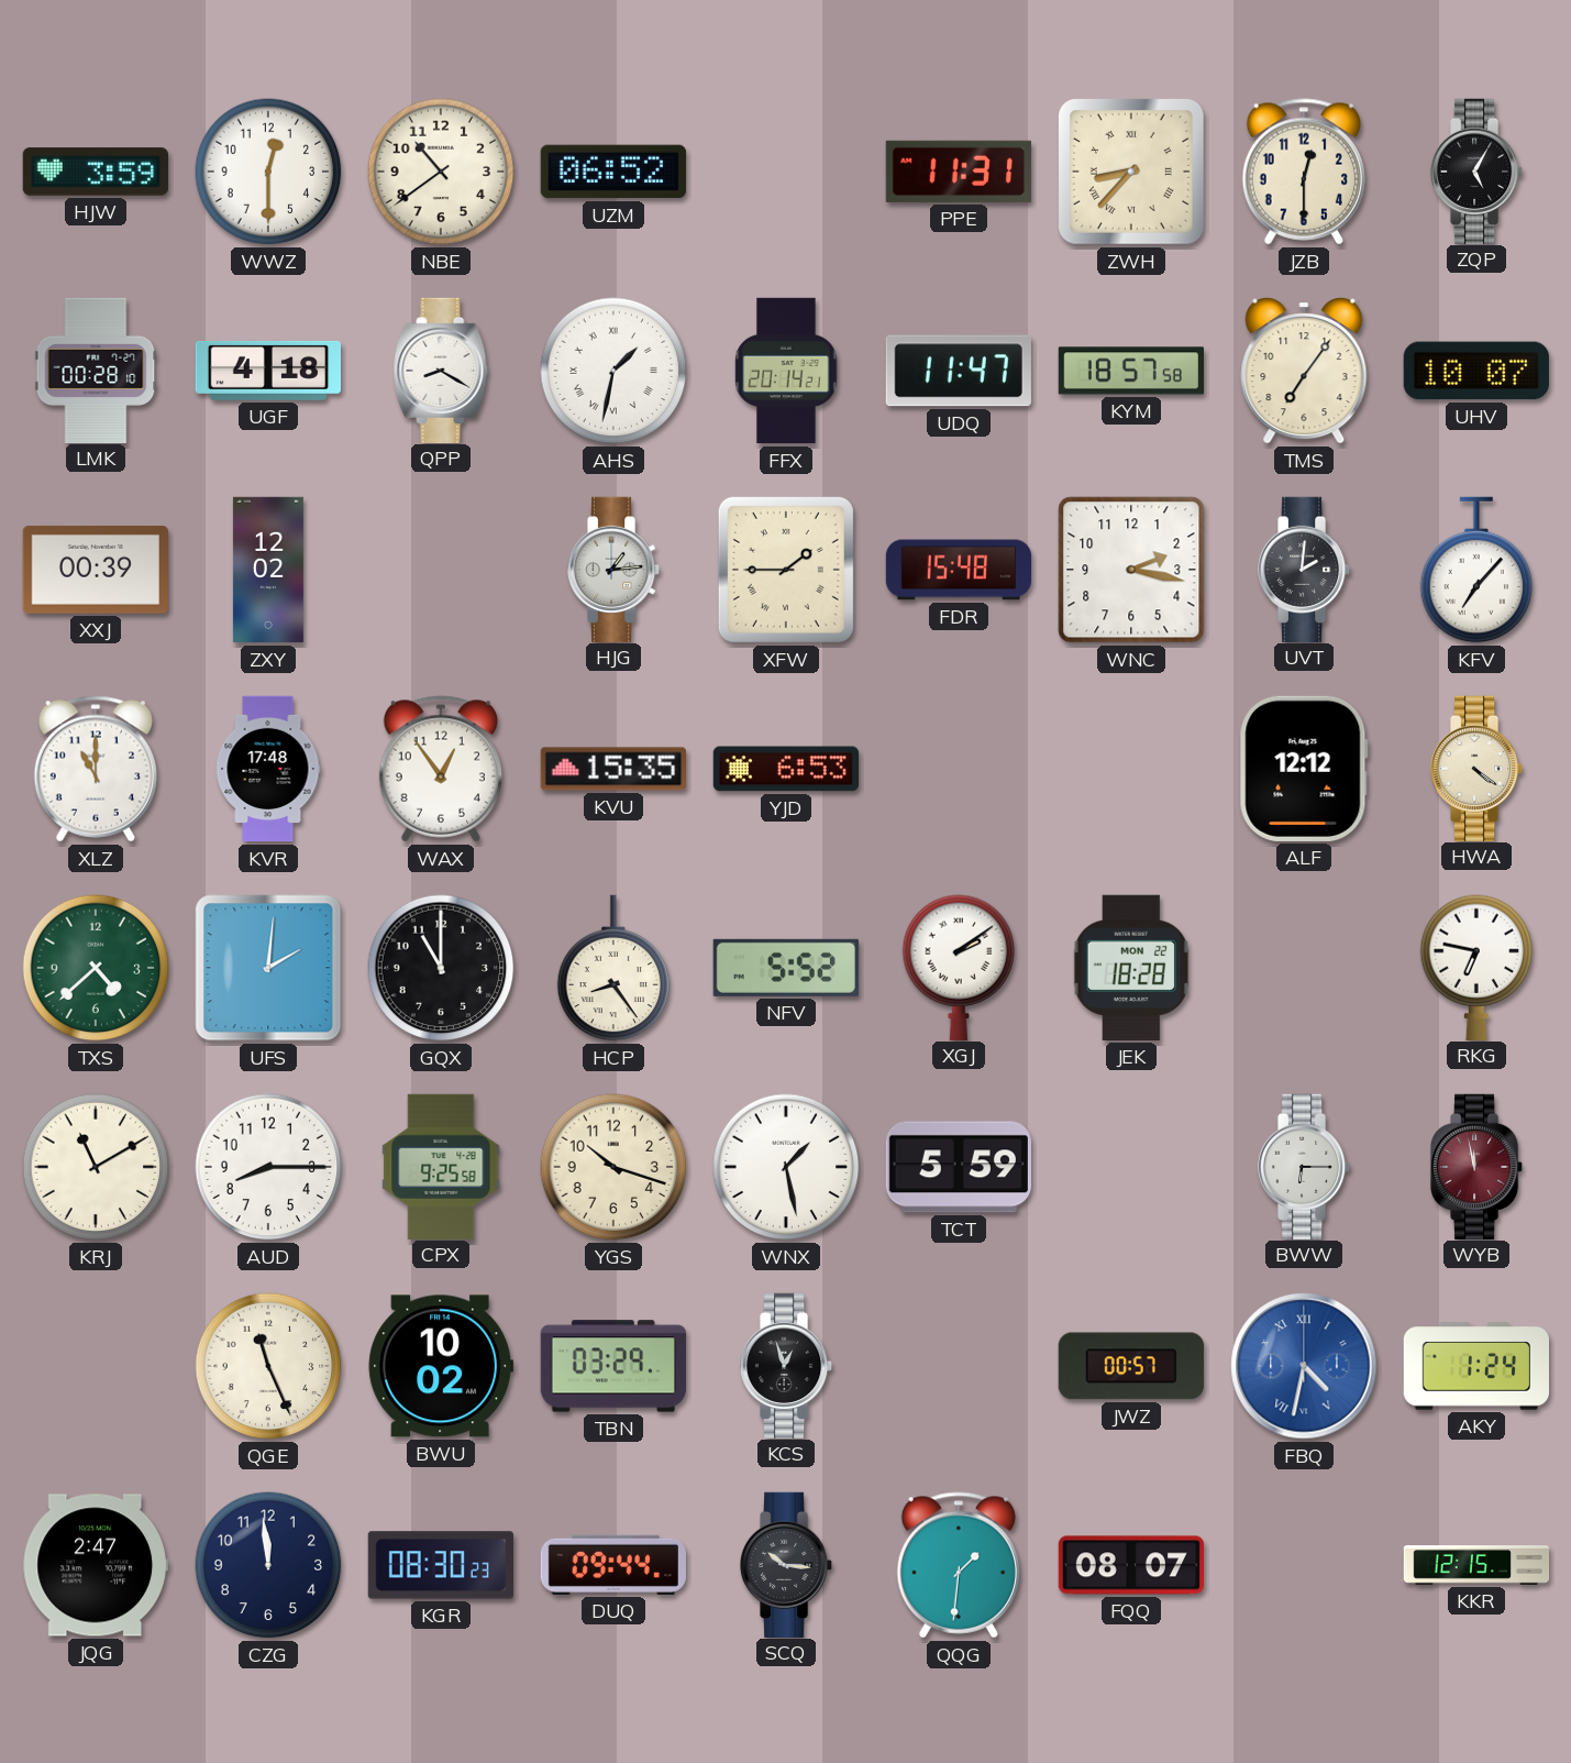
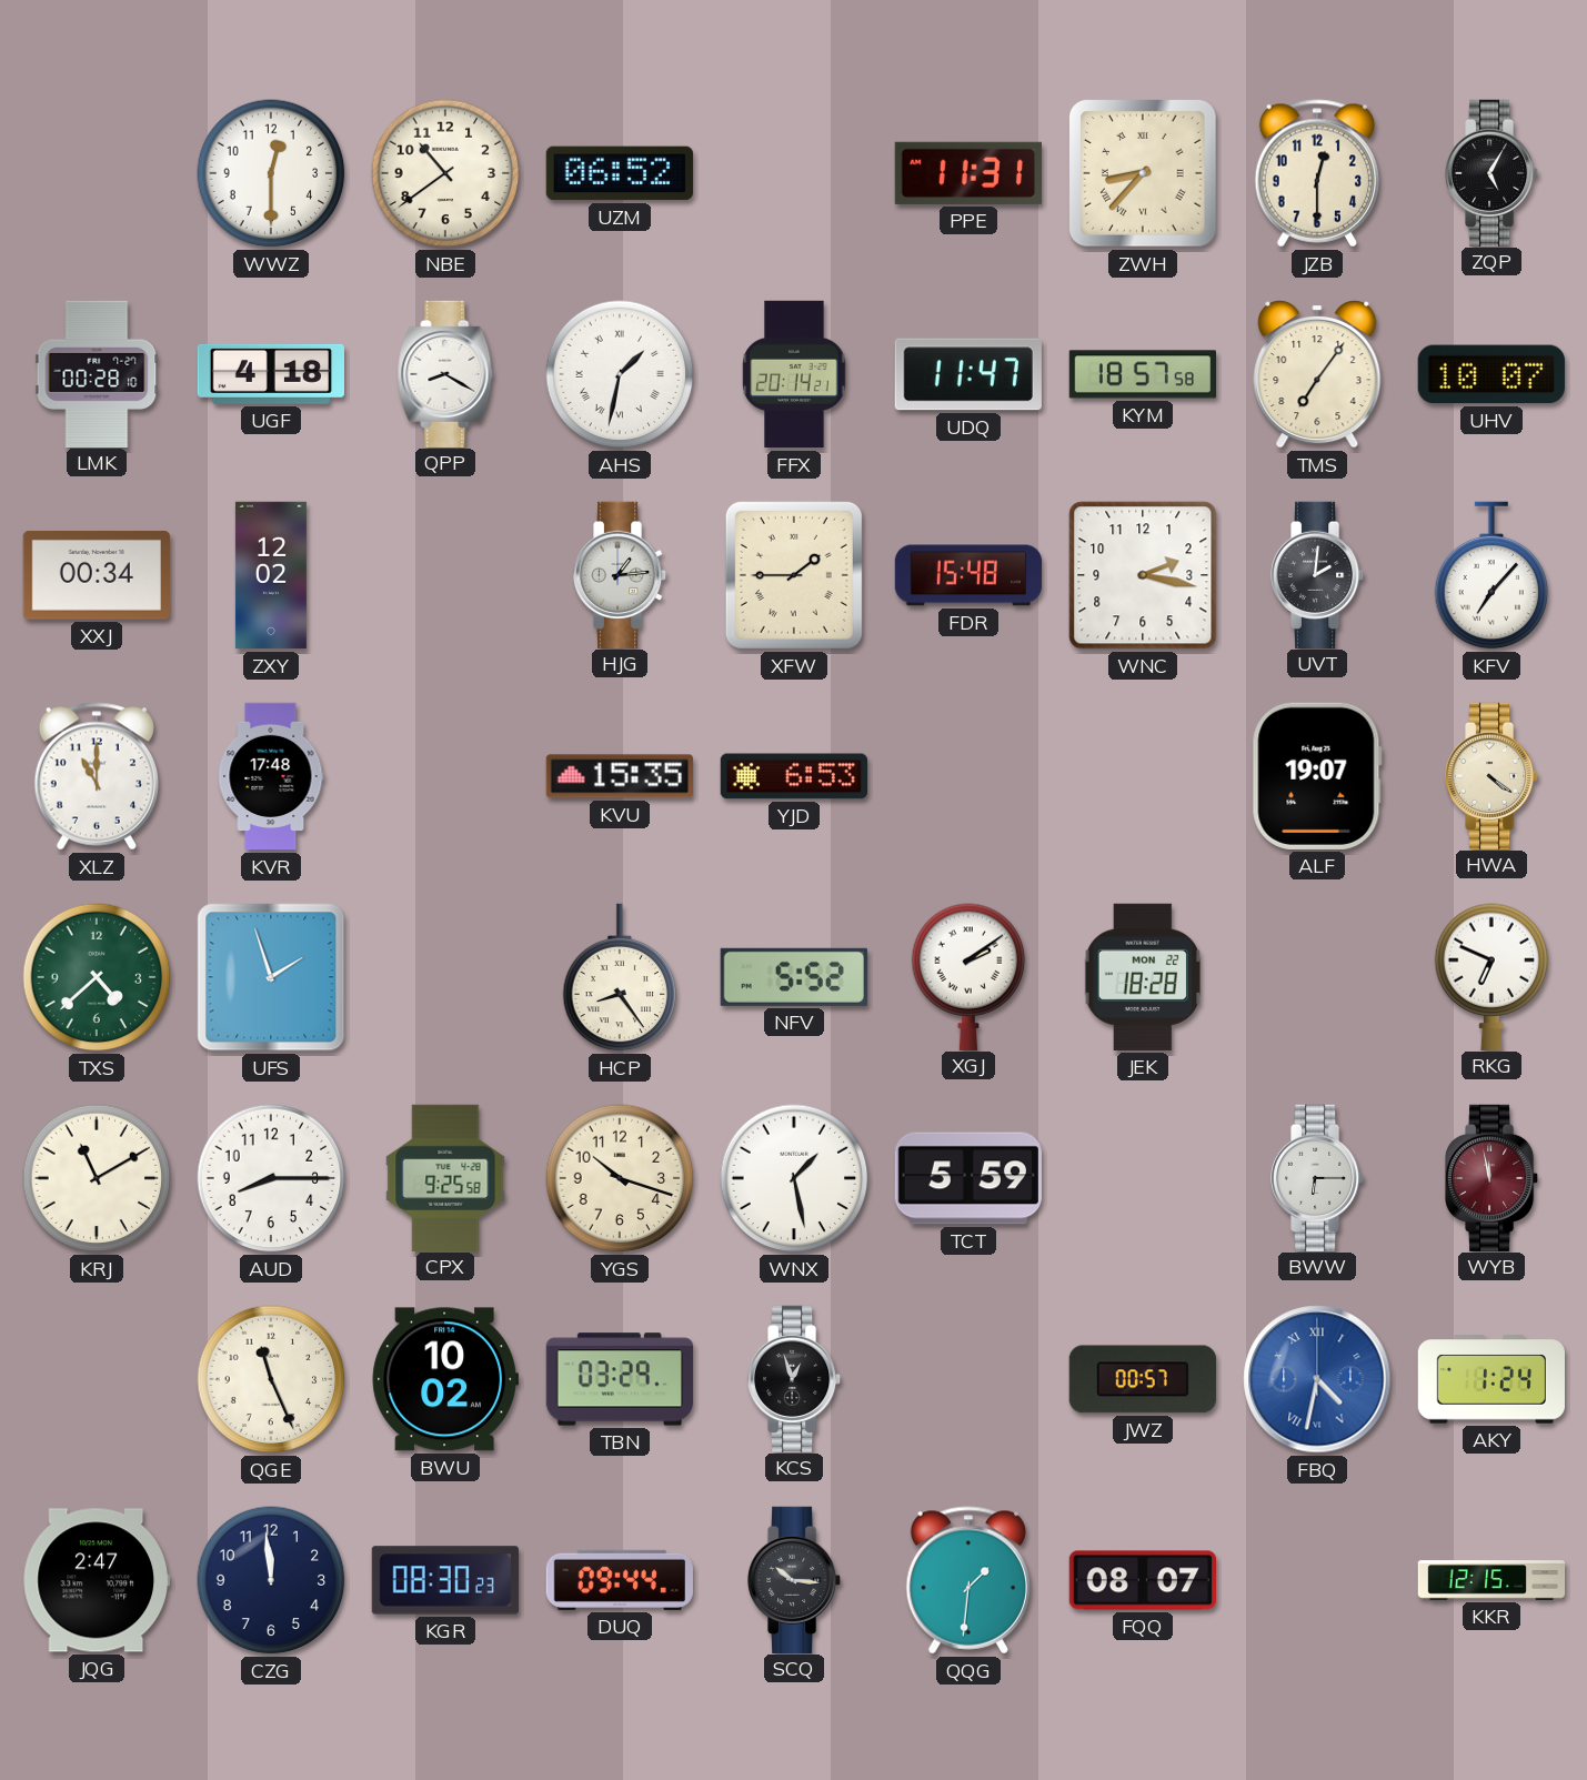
HJW: 3:59 -> none
XXJ: 00:39 -> 00:34
WAX: 12:54 -> none
ALF: 12:12 -> 19:07
UFS: 2:01 -> 1:57
GQX: 11:00 -> none
RKG: 6:47 -> 6:49
